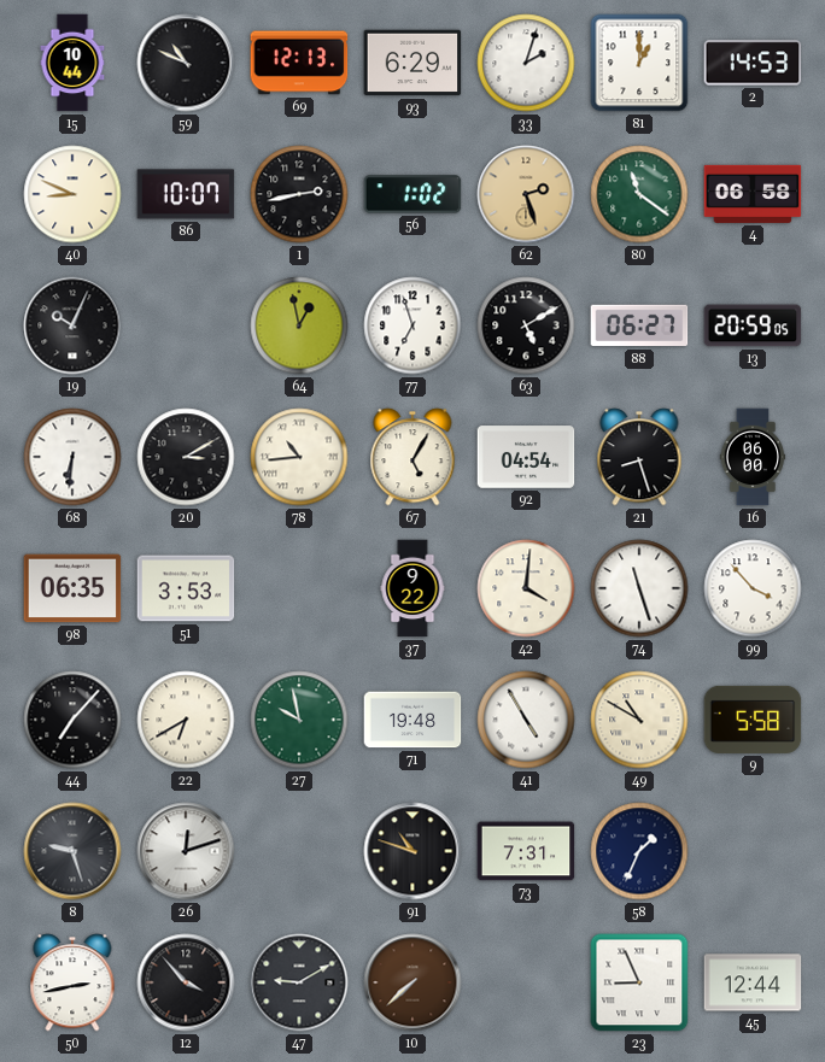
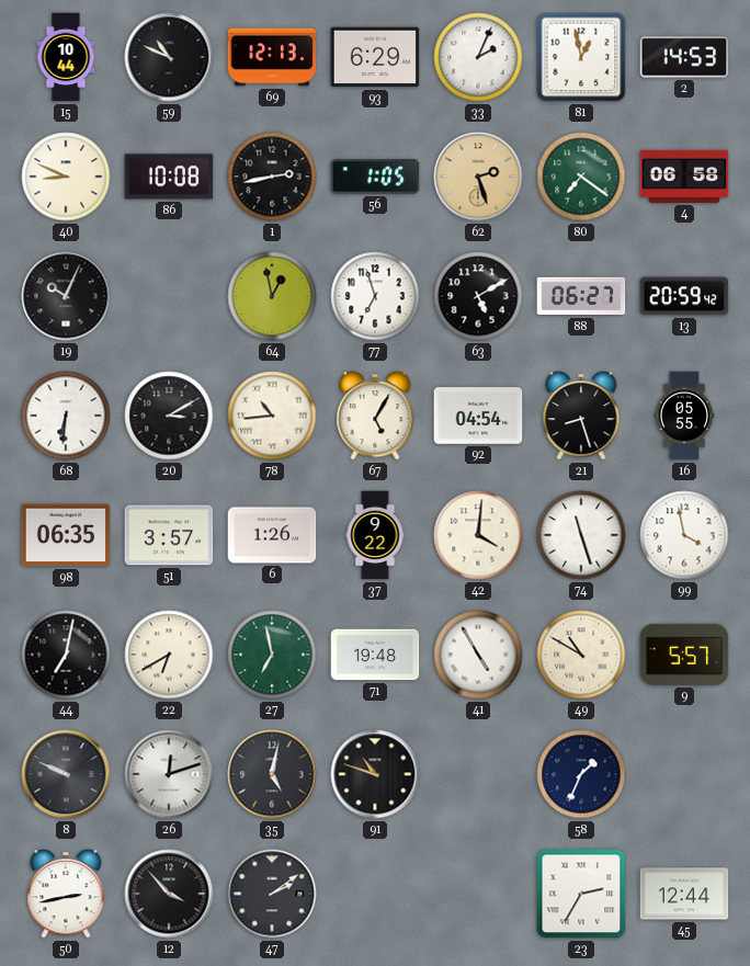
33: 2:03 -> 2:04
81: 1:00 -> 12:58
86: 10:07 -> 10:08
56: 1:02 -> 1:05
80: 11:21 -> 7:21
13: 20:59:05 -> 20:59:42
16: 06:00 -> 05:55
51: 3:53 -> 3:57
6: none -> 1:26
99: 3:53 -> 3:58
44: 7:07 -> 7:02
27: 9:58 -> 6:58
9: 5:58 -> 5:57
8: 9:27 -> 9:49
35: none -> 5:02
73: 7:31 -> none
47: 9:10 -> 2:09
10: 7:38 -> none
23: 8:56 -> 2:35
